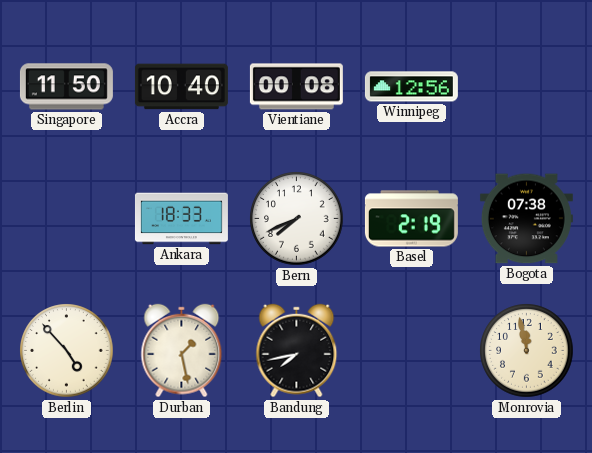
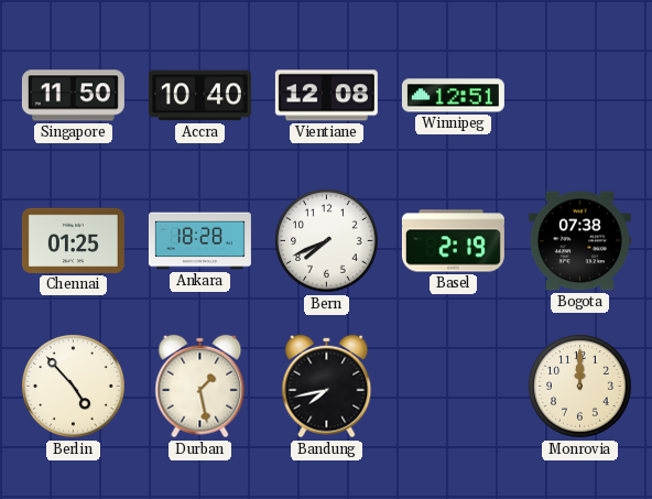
Vientiane: 00:08 -> 12:08
Winnipeg: 12:56 -> 12:51
Chennai: none -> 01:25
Ankara: 18:33 -> 18:28
Monrovia: 11:58 -> 12:00
